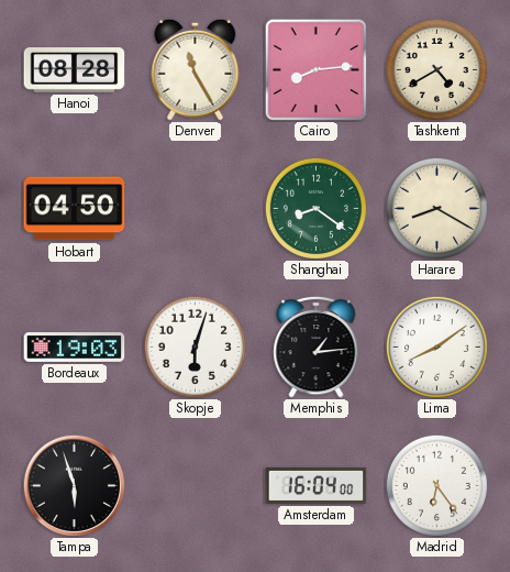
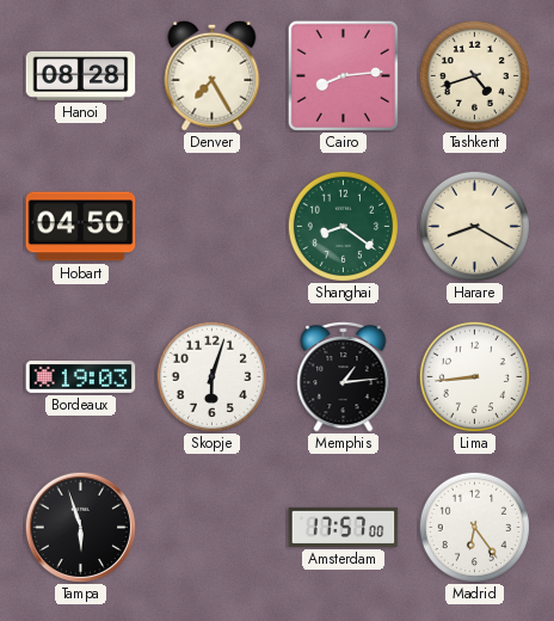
Denver: 11:25 -> 7:25
Tashkent: 4:40 -> 4:42
Lima: 8:09 -> 8:44
Amsterdam: 16:04 -> 17:57
